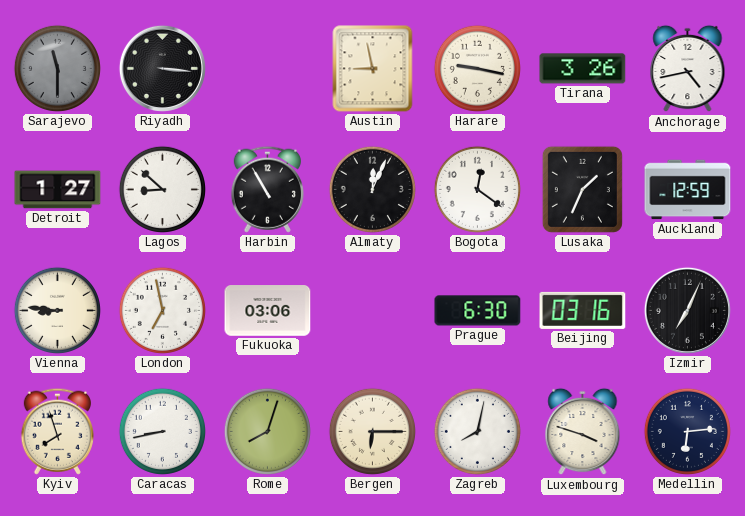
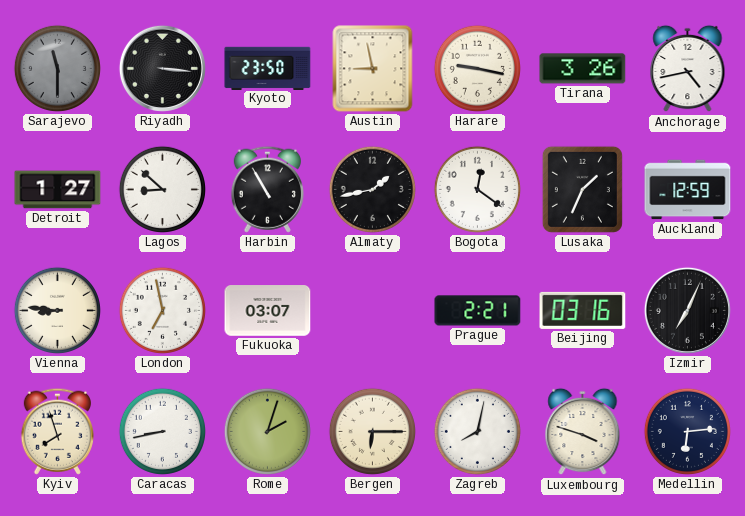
Kyoto: none -> 23:50
Almaty: 12:04 -> 1:43
Fukuoka: 03:06 -> 03:07
Prague: 6:30 -> 2:21
Rome: 8:03 -> 2:03
